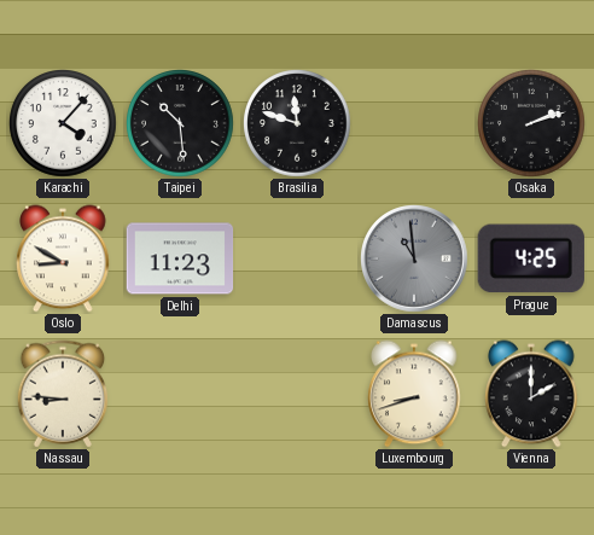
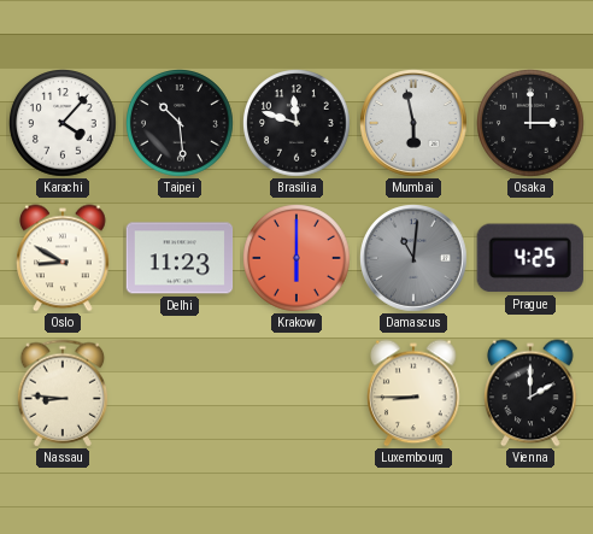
Mumbai: none -> 5:58
Osaka: 2:12 -> 3:00
Krakow: none -> 6:00
Damascus: 10:59 -> 11:01
Luxembourg: 8:42 -> 8:45
